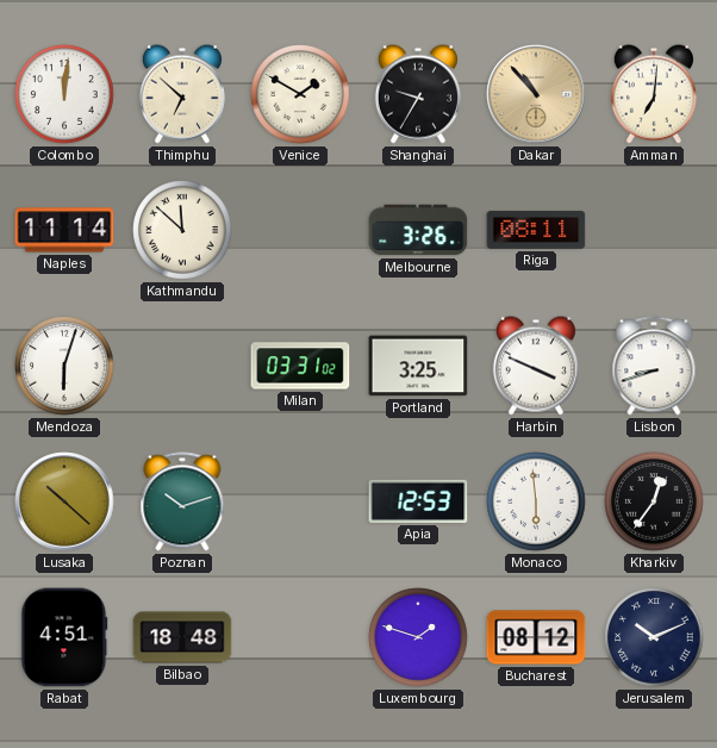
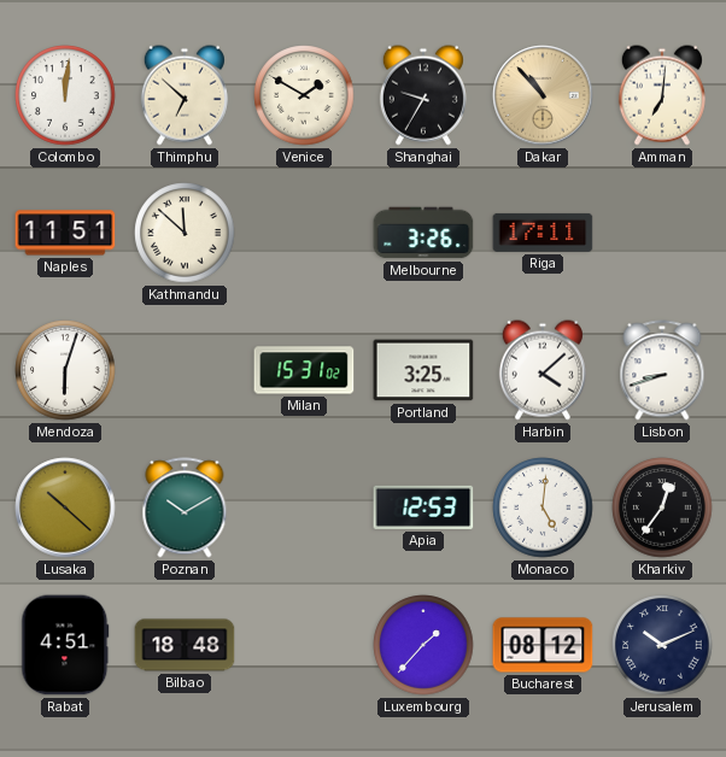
Naples: 11:14 -> 11:51
Riga: 08:11 -> 17:11
Milan: 03:31 -> 15:31
Harbin: 3:49 -> 4:08
Poznan: 10:12 -> 10:10
Monaco: 5:59 -> 5:01
Luxembourg: 1:48 -> 1:37
